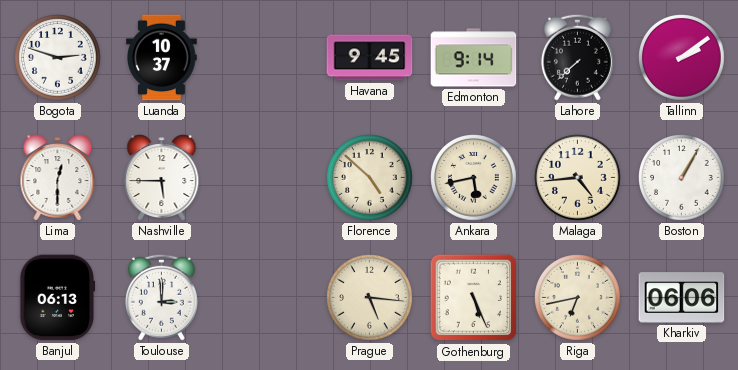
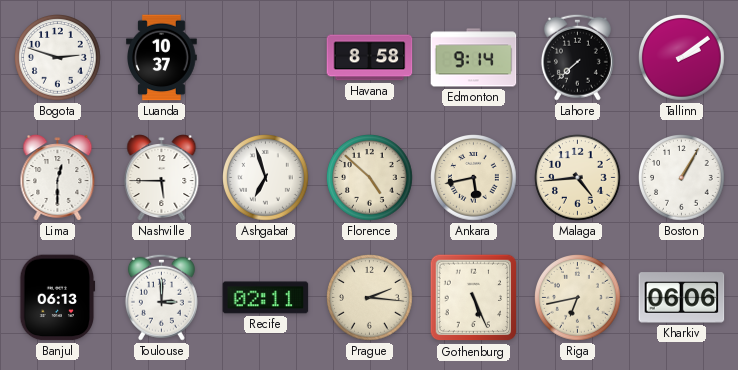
Havana: 9:45 -> 8:58
Ashgabat: none -> 6:57
Recife: none -> 02:11
Prague: 5:16 -> 2:16
